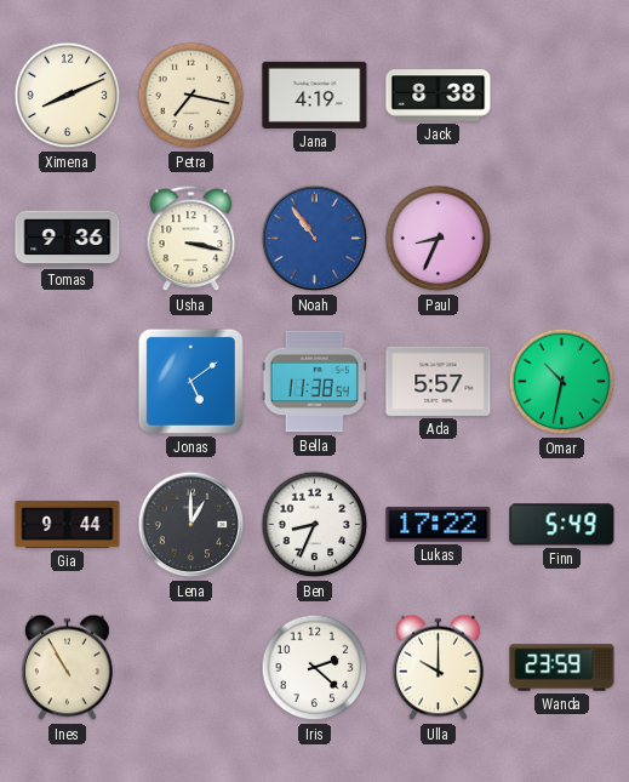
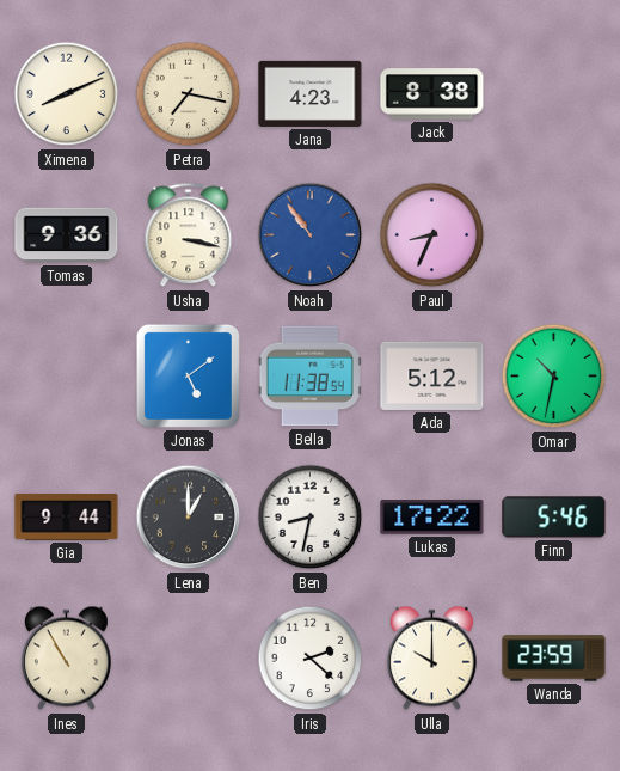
Jana: 4:19 -> 4:23
Ada: 5:57 -> 5:12
Ben: 8:34 -> 8:32
Finn: 5:49 -> 5:46
